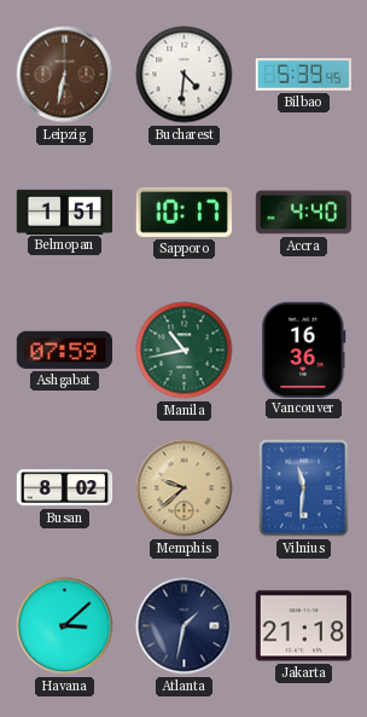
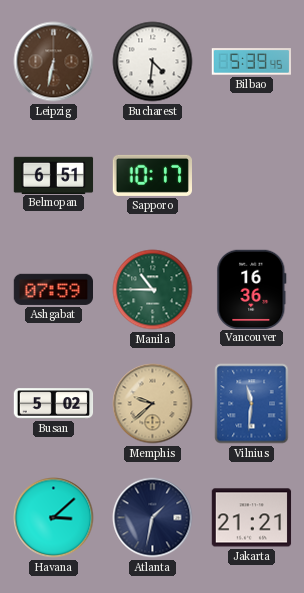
Belmopan: 1:51 -> 6:51
Accra: 4:40 -> none
Manila: 10:43 -> 10:45
Busan: 8:02 -> 5:02
Jakarta: 21:18 -> 21:21
